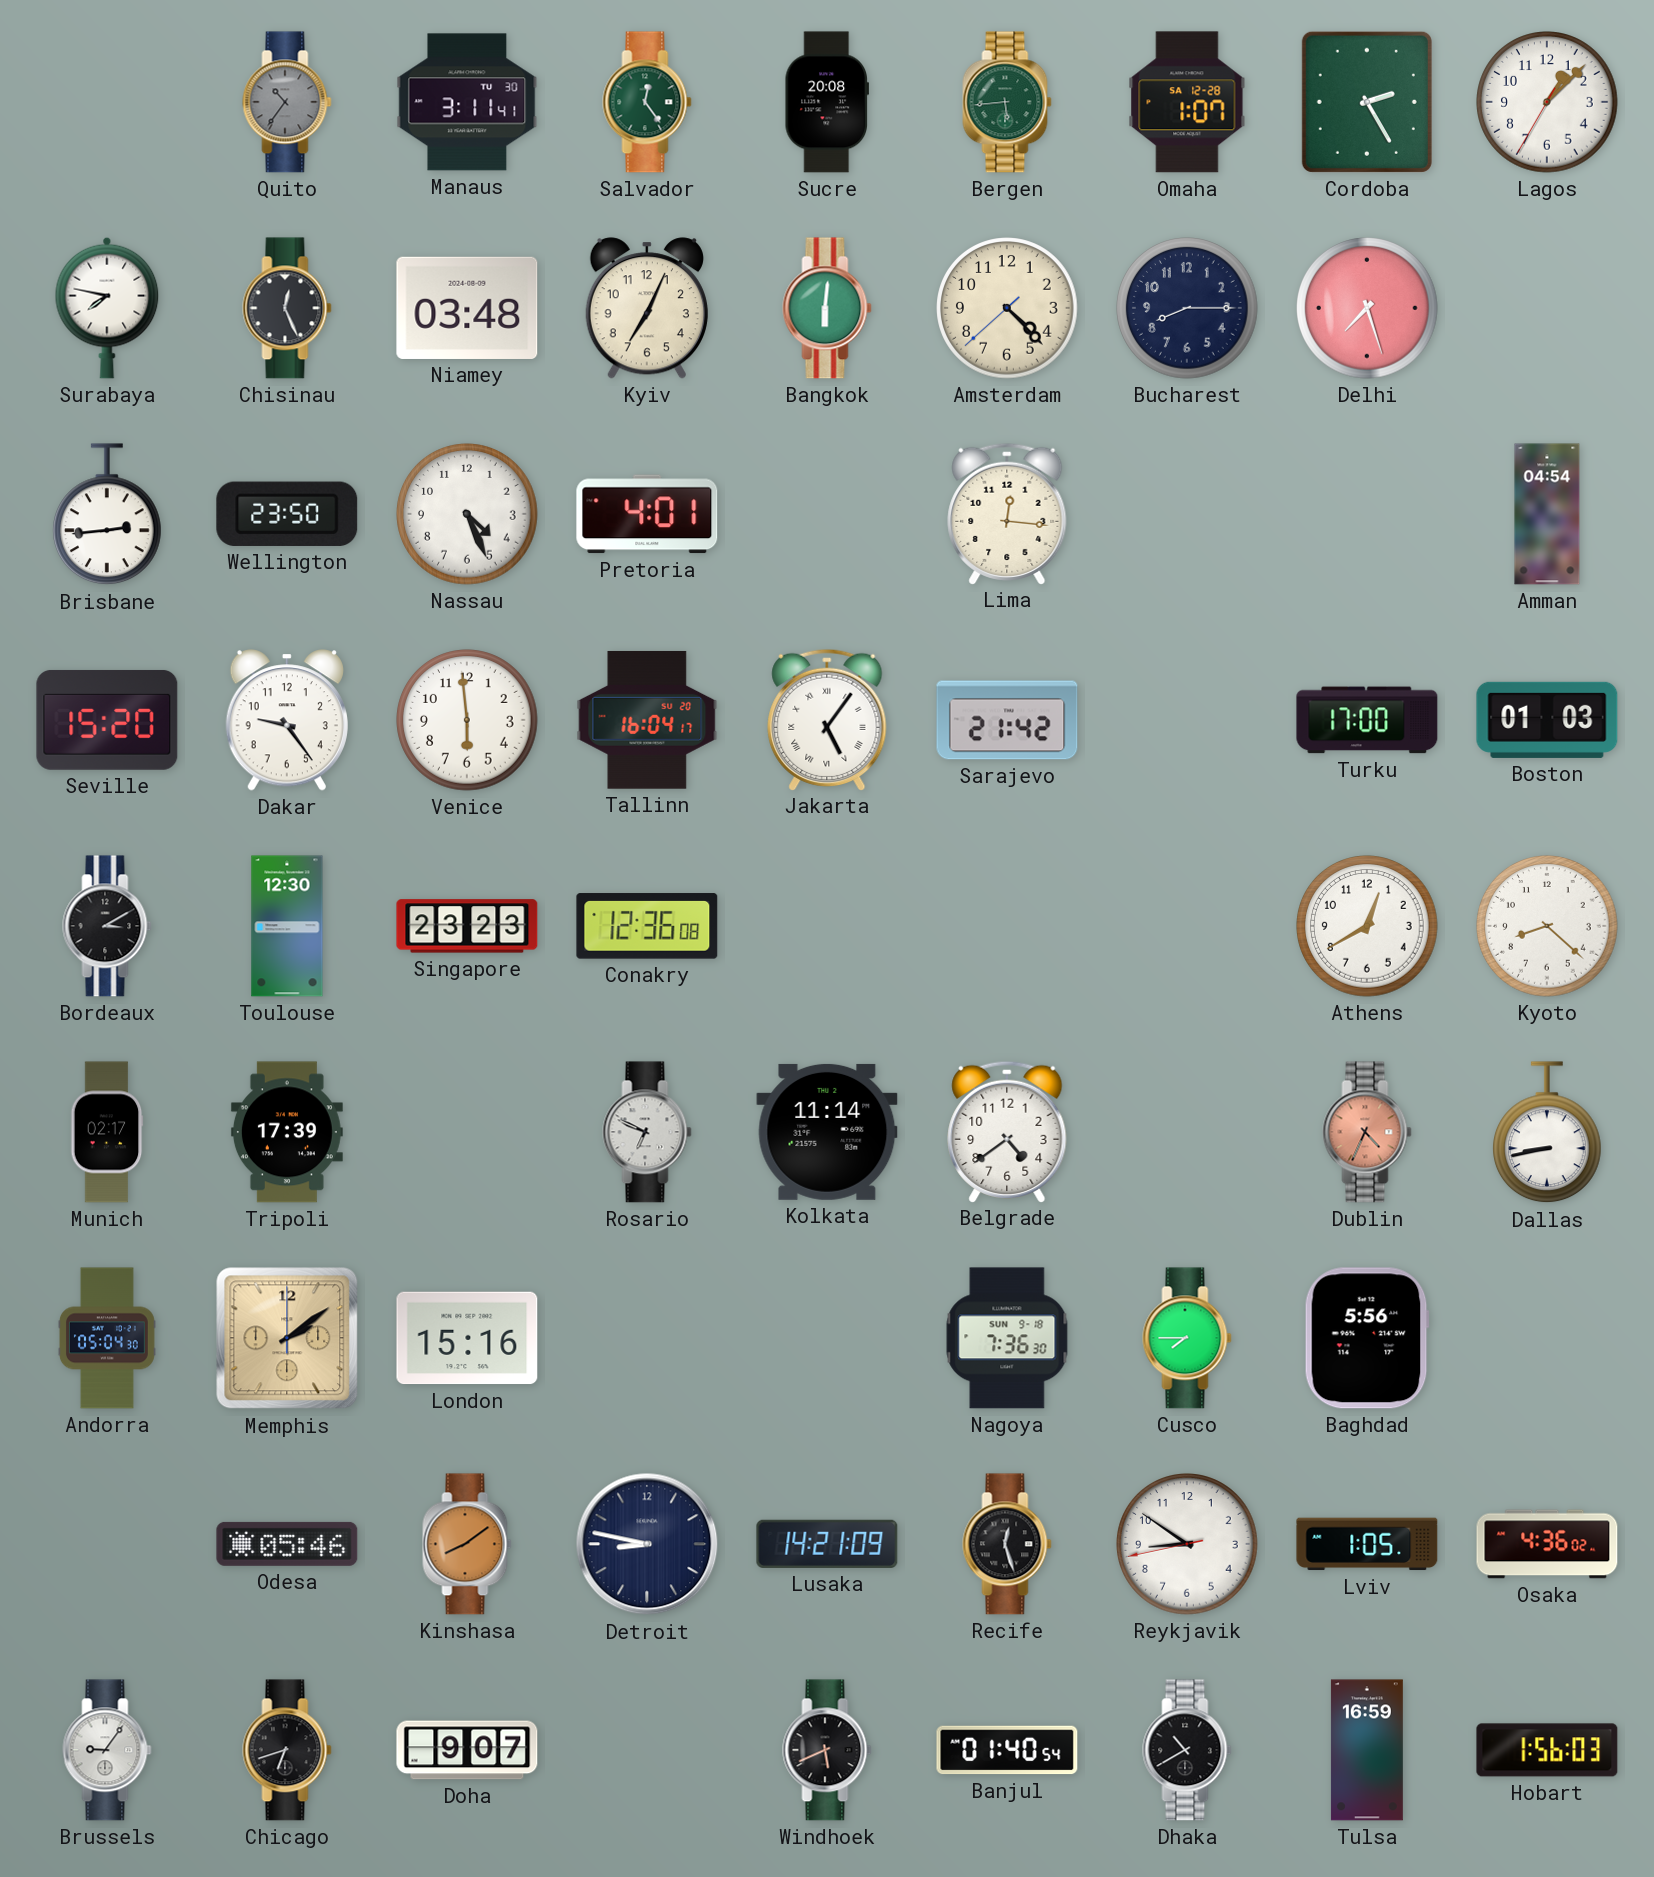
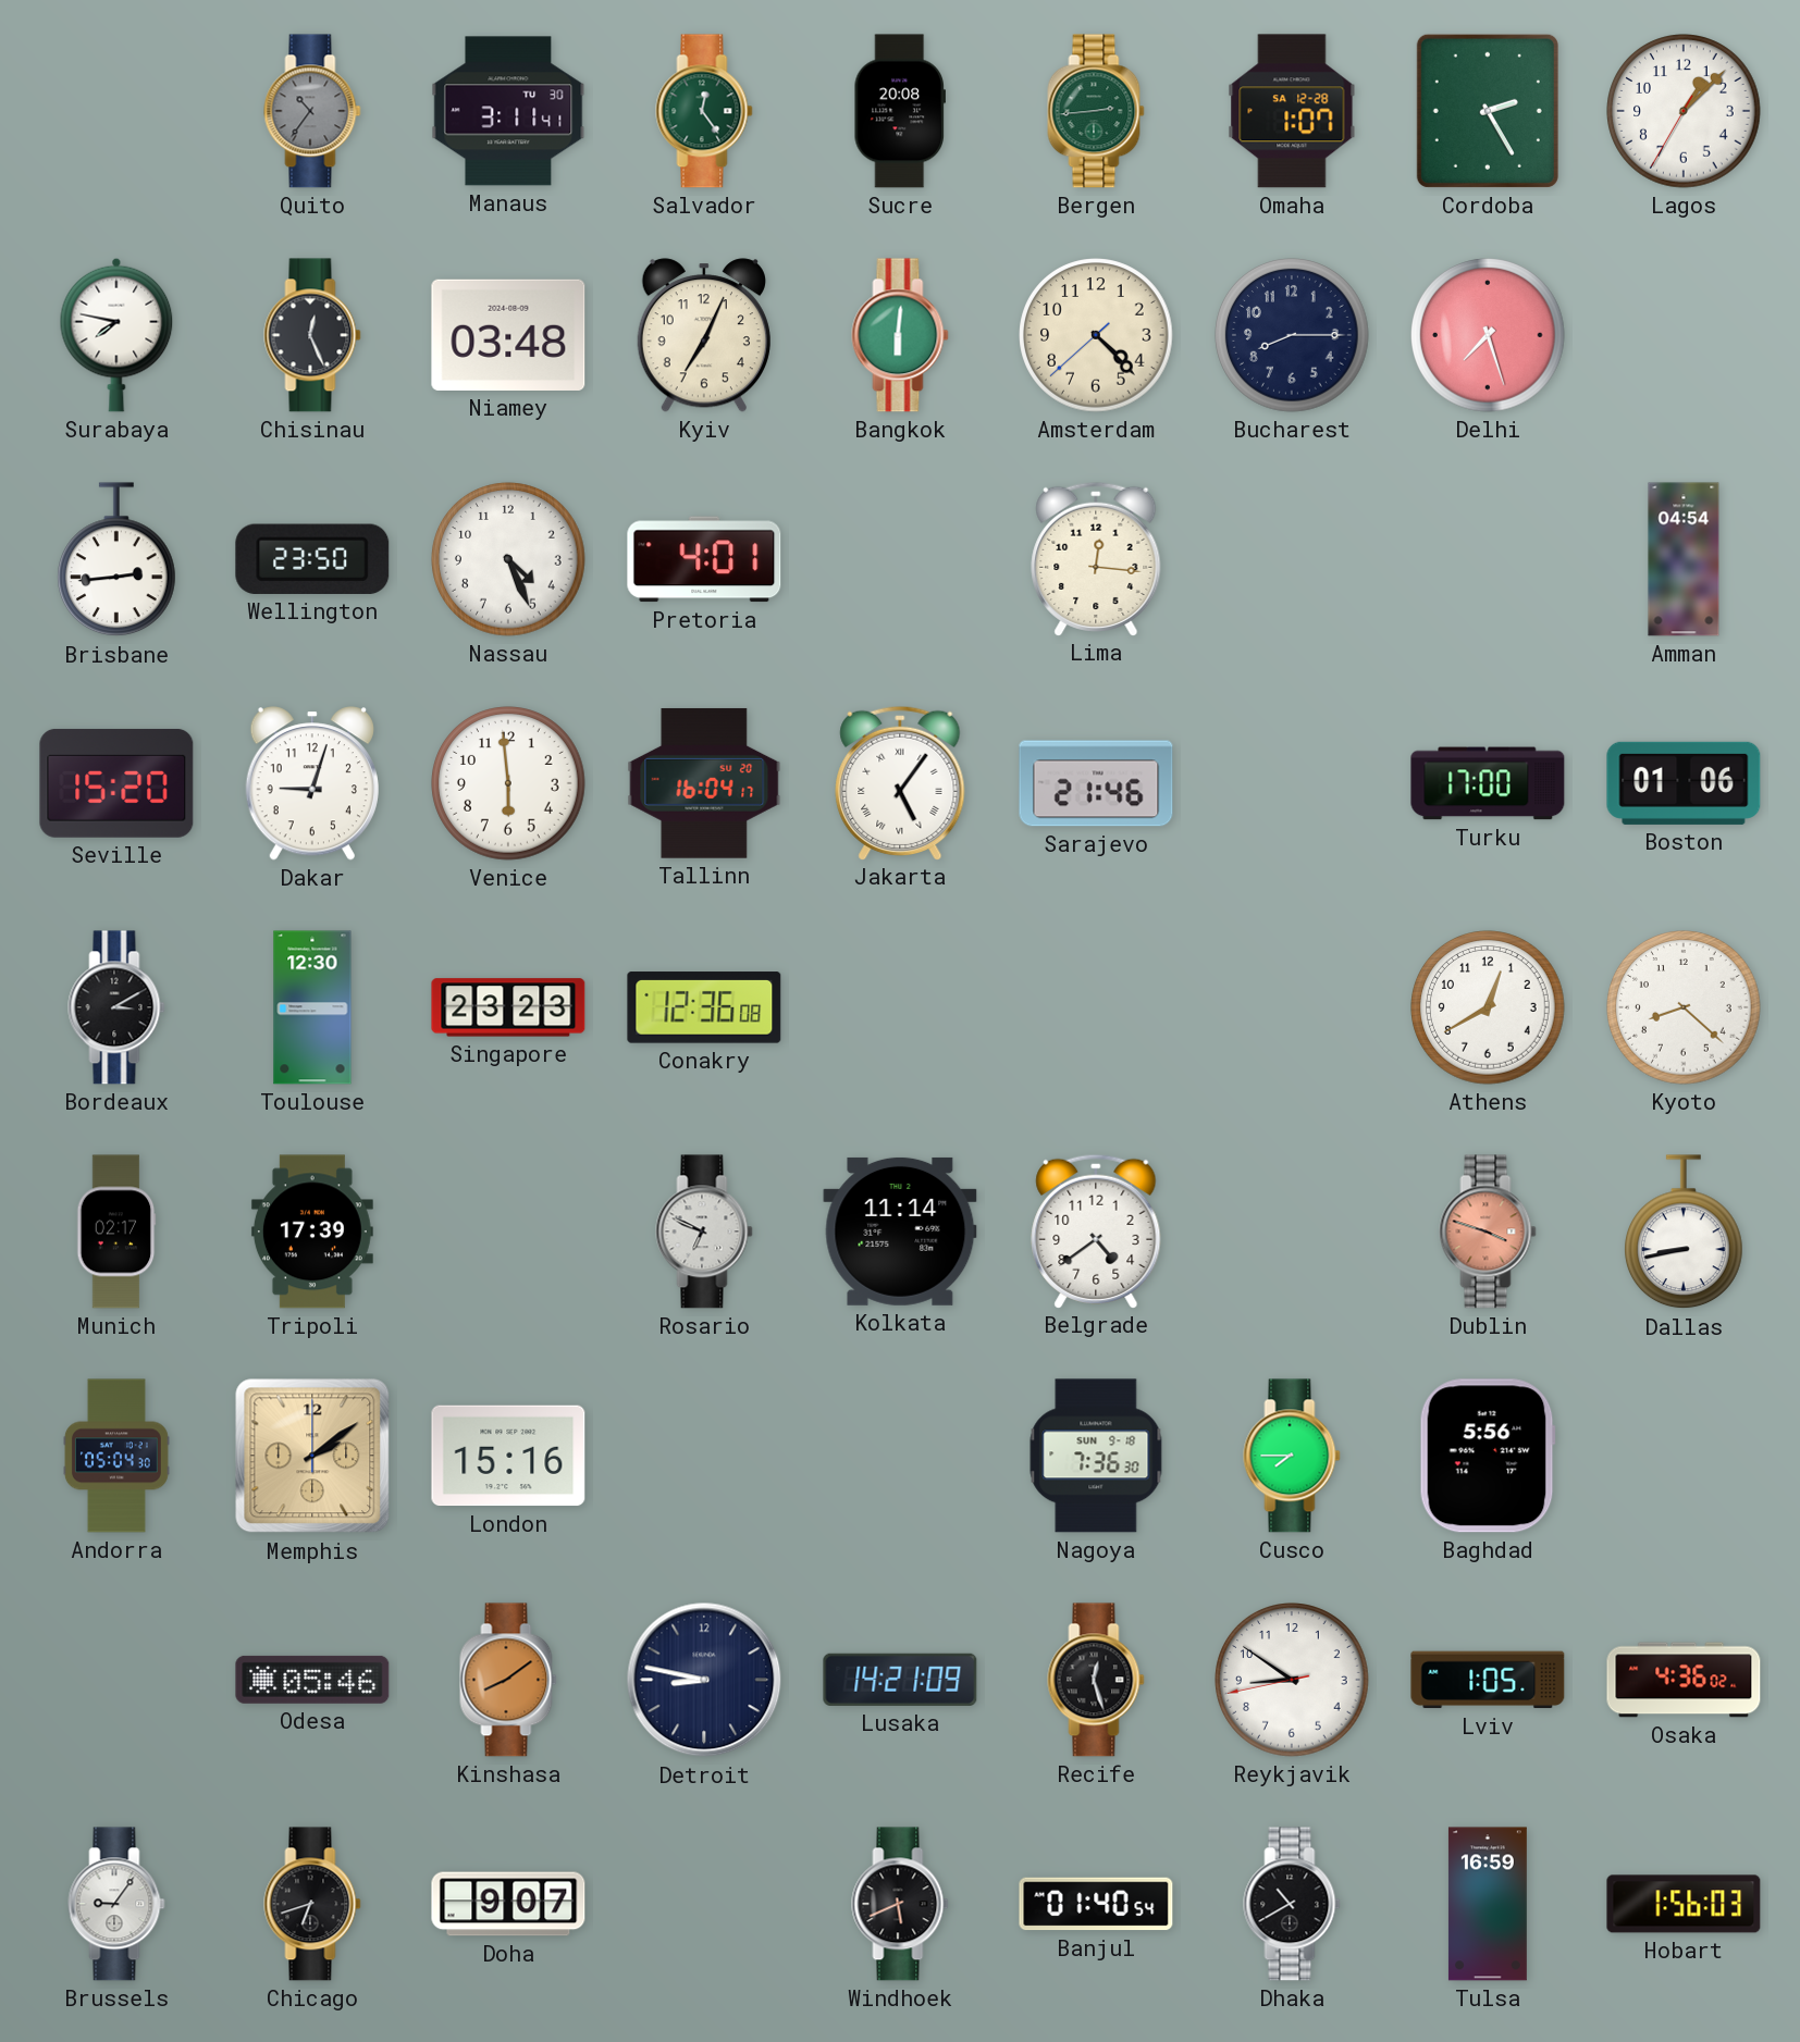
Bergen: 5:44 -> 2:44
Dakar: 9:24 -> 9:03
Sarajevo: 21:42 -> 21:46
Boston: 01:03 -> 01:06
Dublin: 4:34 -> 3:48
